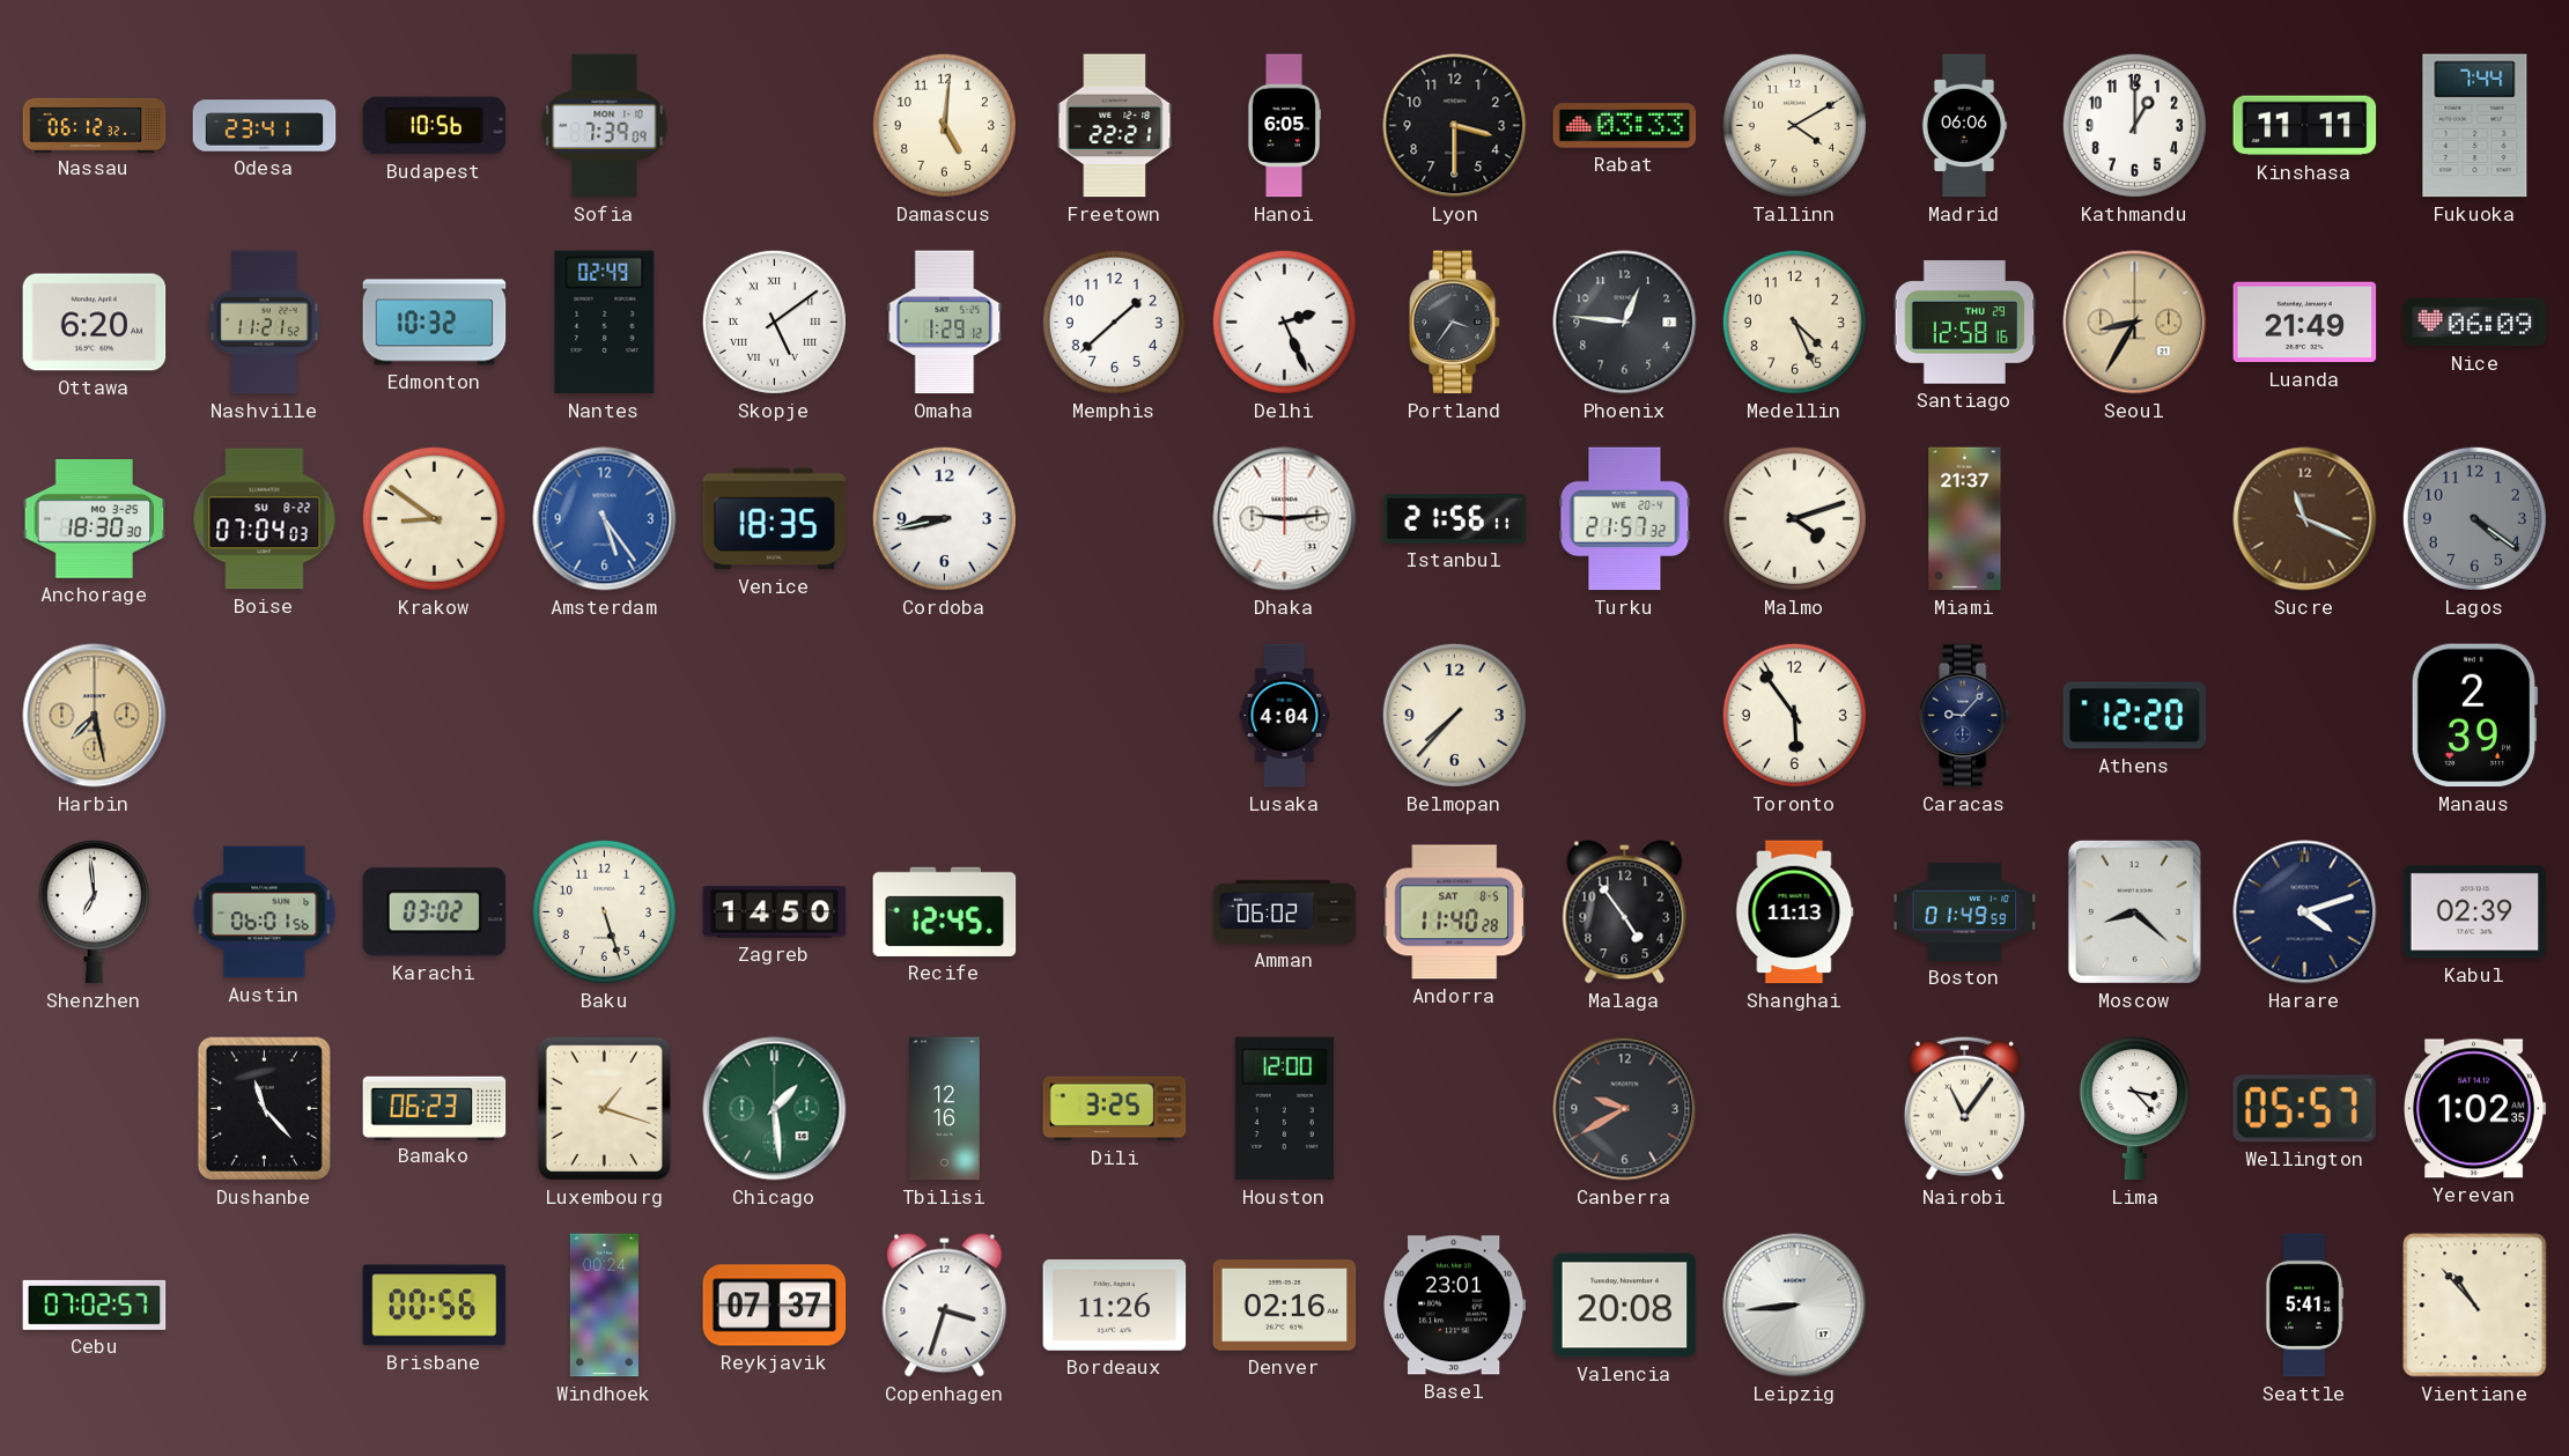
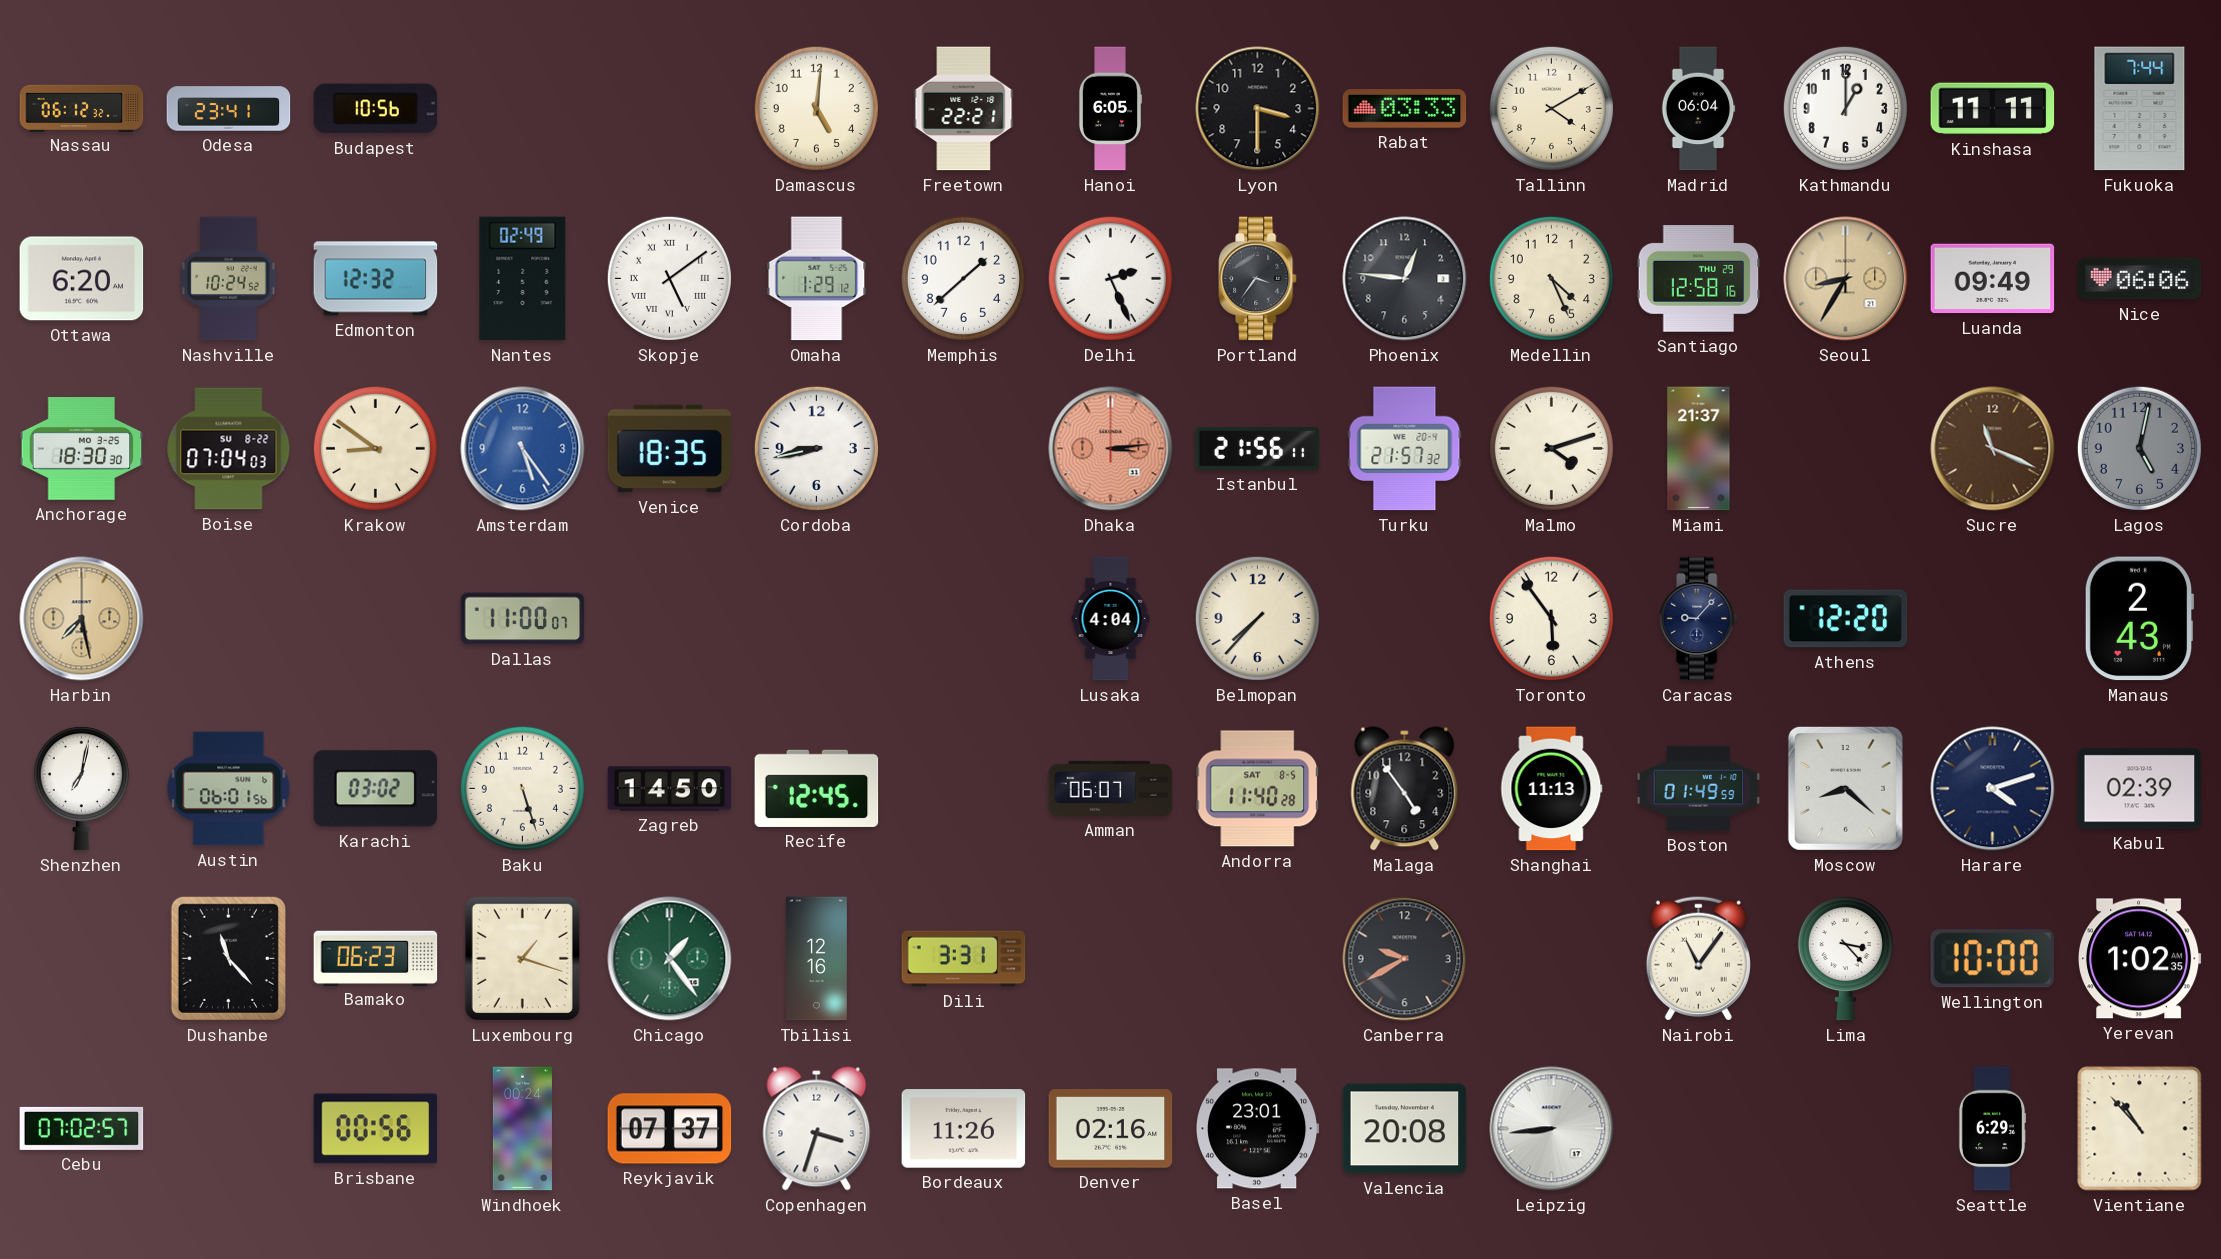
Sofia: 7:39 -> none
Madrid: 06:06 -> 06:04
Nashville: 11:21 -> 10:24
Edmonton: 10:32 -> 12:32
Luanda: 21:49 -> 09:49
Nice: 06:09 -> 06:06
Dhaka: 9:14 -> 3:14
Dhaka dial: white -> salmon
Lagos: 4:21 -> 5:02
Dallas: none -> 11:00
Manaus: 2:39 -> 2:43
Shenzhen: 6:59 -> 7:02
Amman: 06:02 -> 06:07
Chicago: 1:29 -> 1:24
Dili: 3:25 -> 3:31
Houston: 12:00 -> none
Wellington: 05:57 -> 10:00
Seattle: 5:41 -> 6:29
